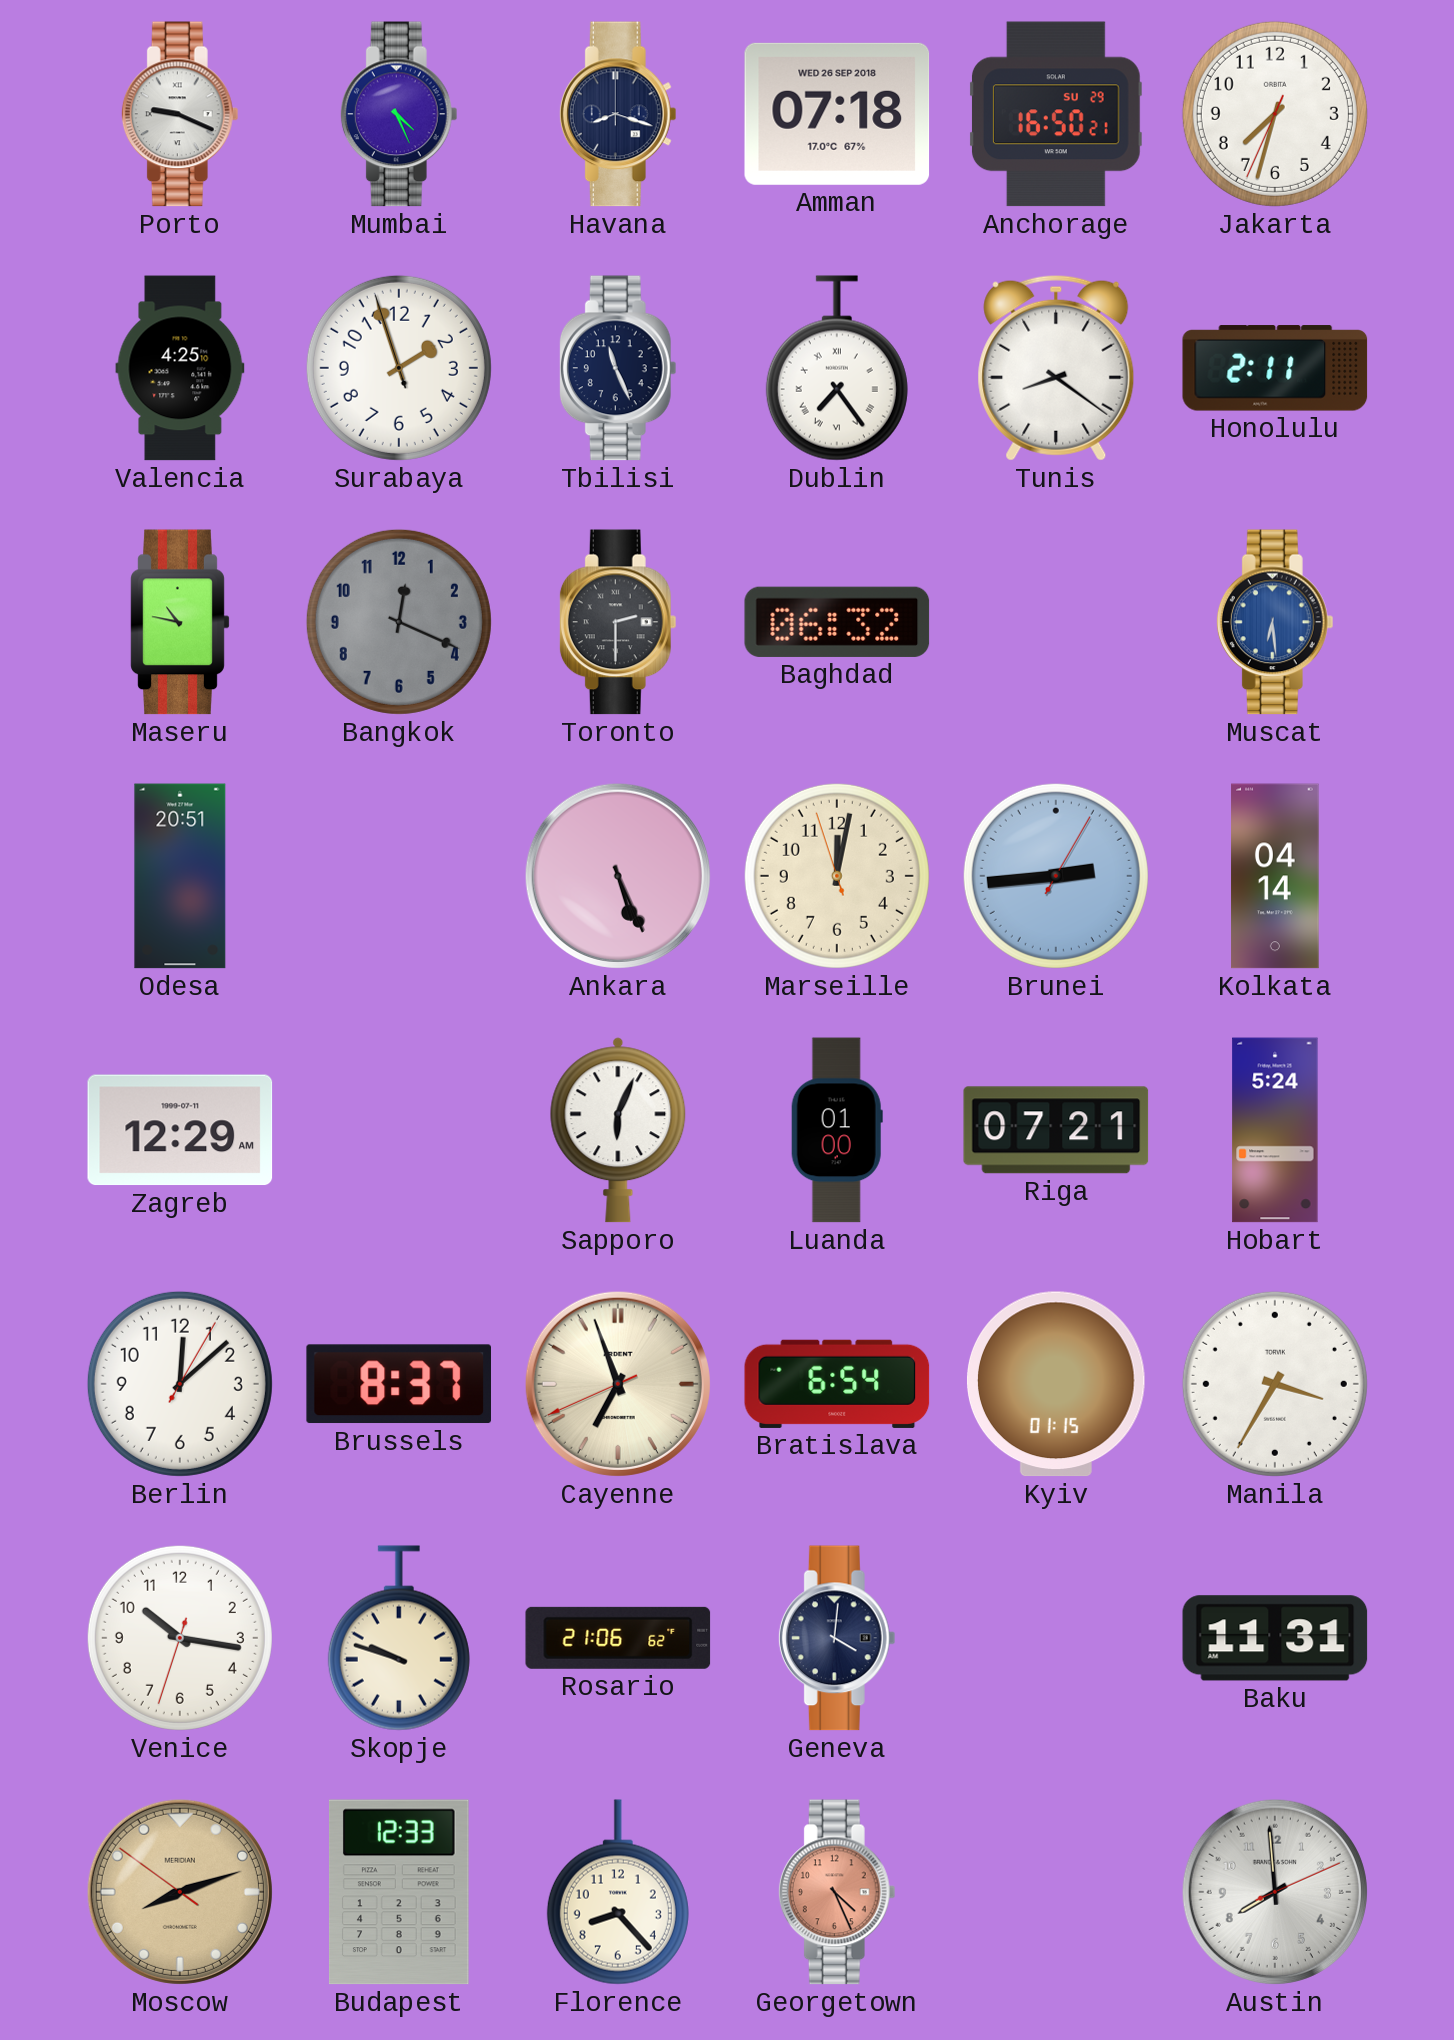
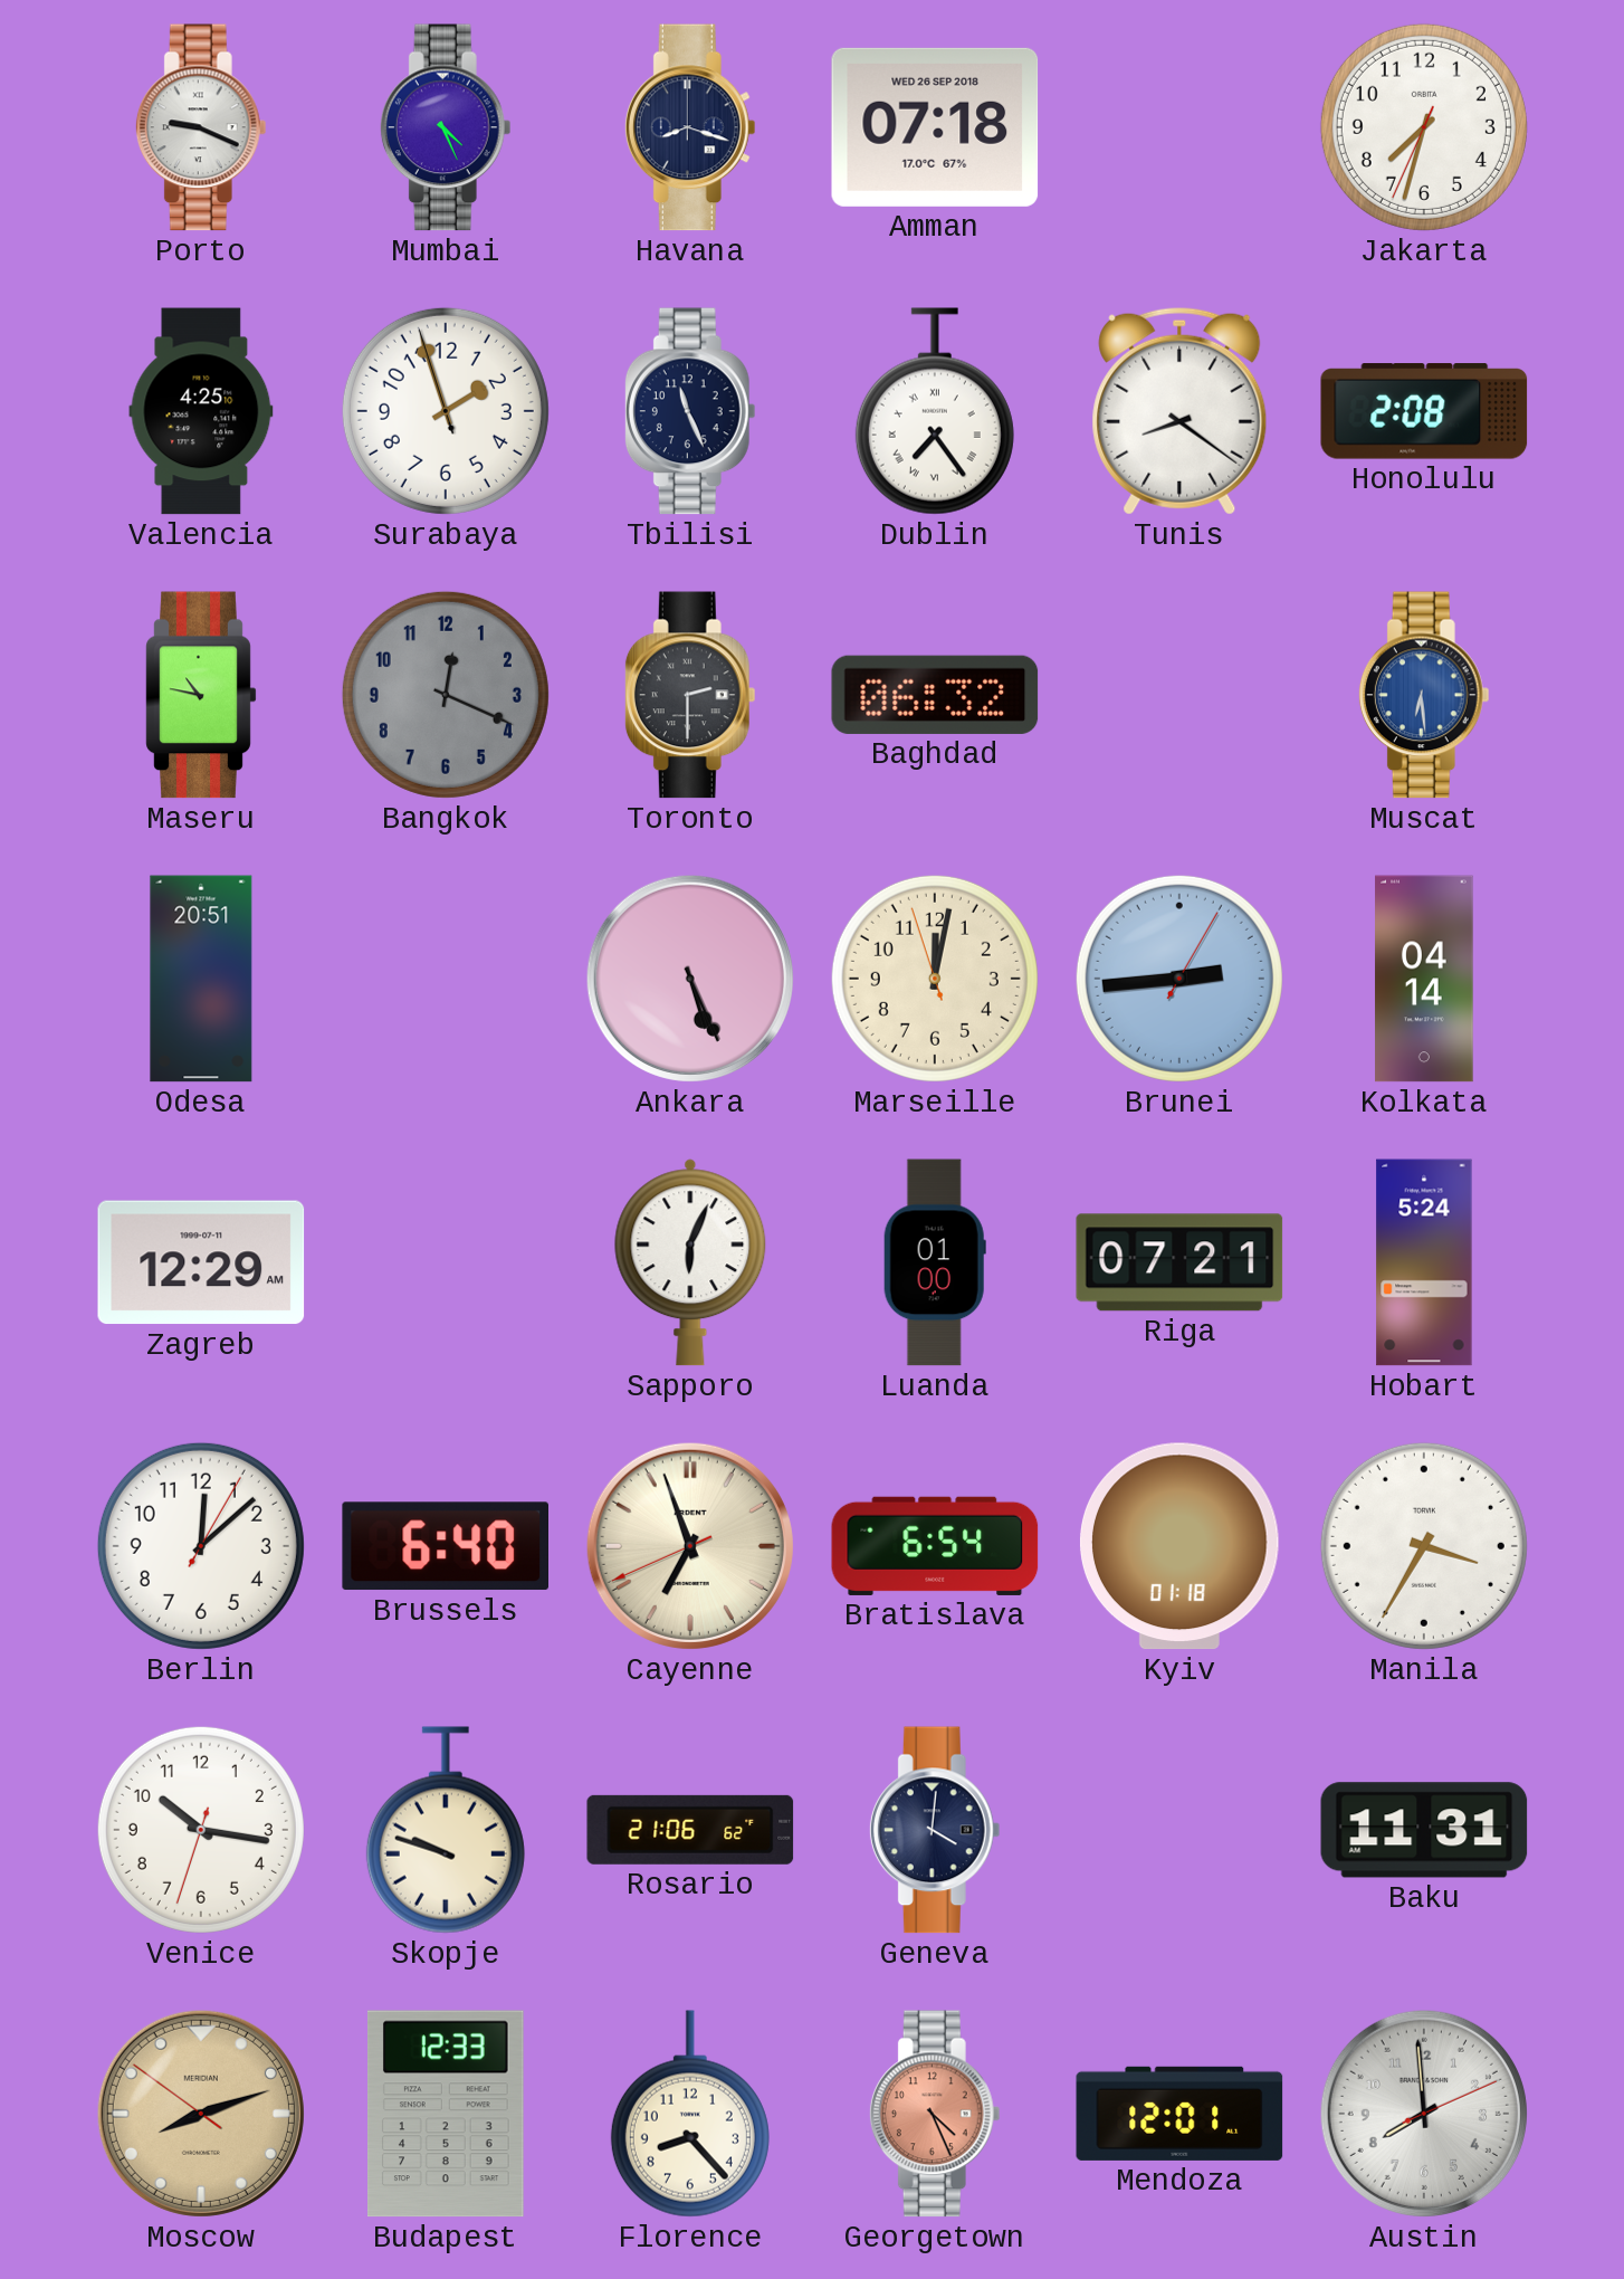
Anchorage: 16:50 -> none
Honolulu: 2:11 -> 2:08
Brussels: 8:37 -> 6:40
Kyiv: 01:15 -> 01:18
Mendoza: none -> 12:01
